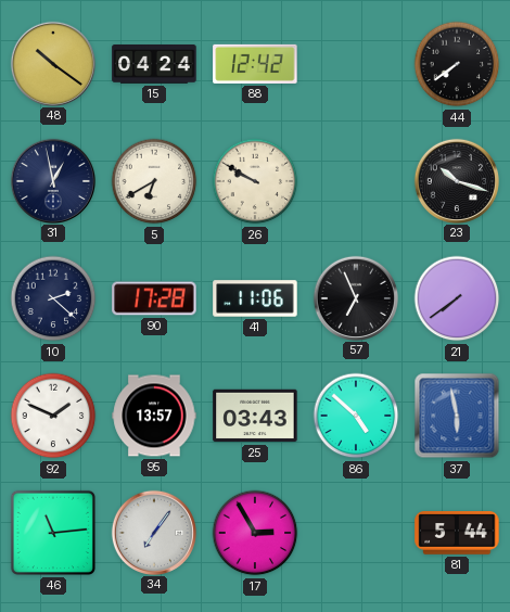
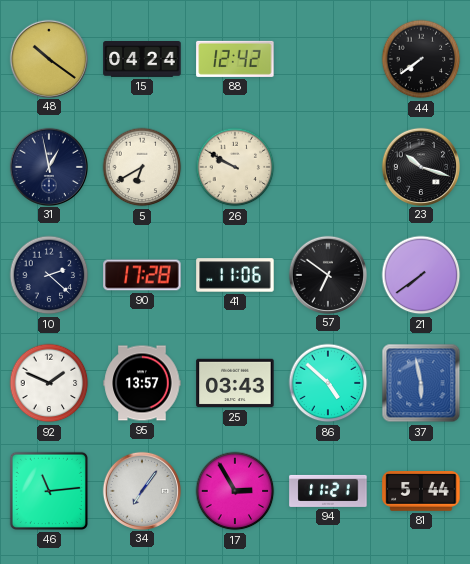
57: 6:56 -> 6:51
94: none -> 11:21
